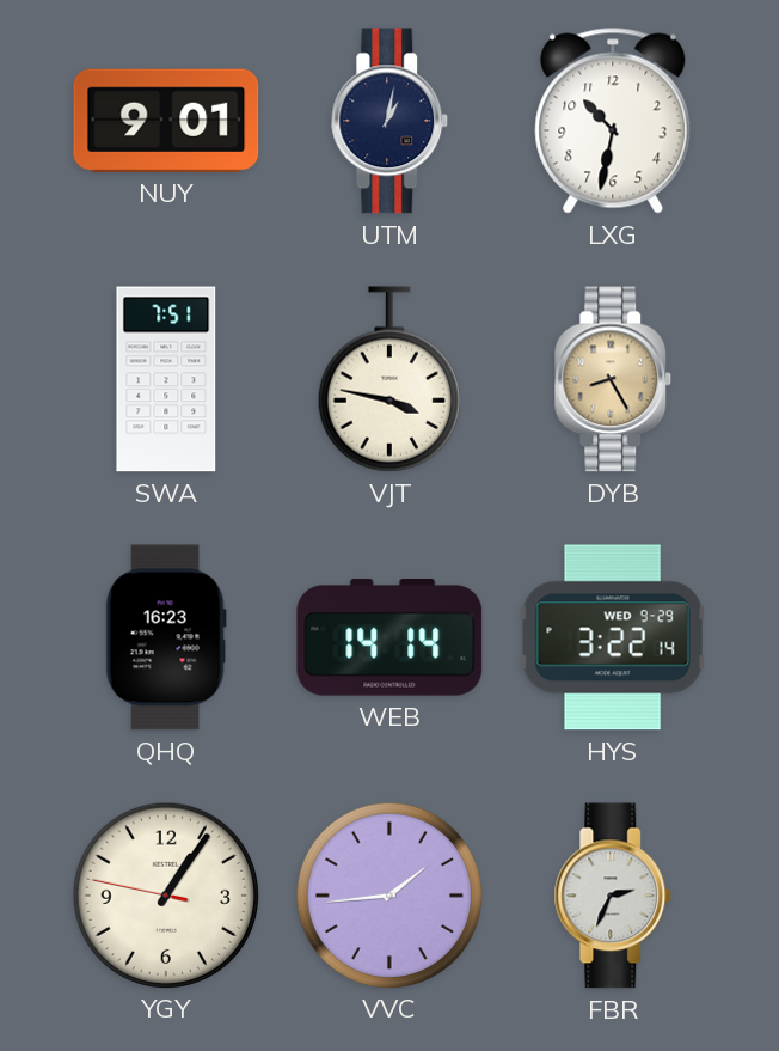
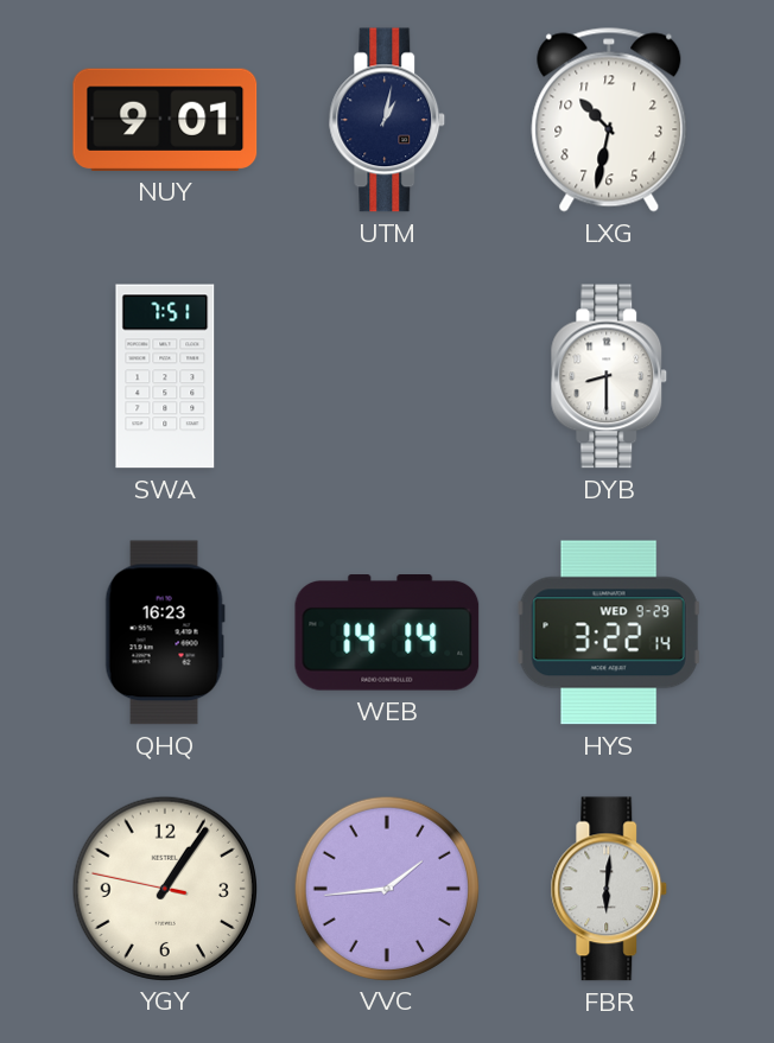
VJT: 3:47 -> none
DYB: 8:25 -> 8:30
DYB dial: champagne -> white
FBR: 2:34 -> 6:01
